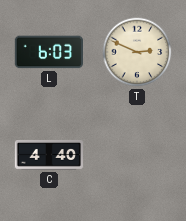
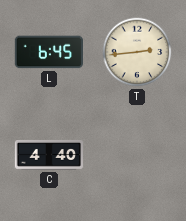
L: 6:03 -> 6:45
T: 2:49 -> 2:44
